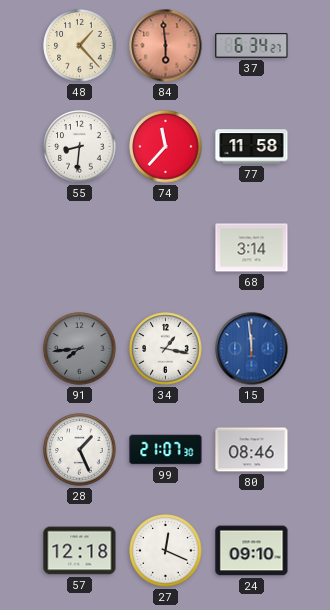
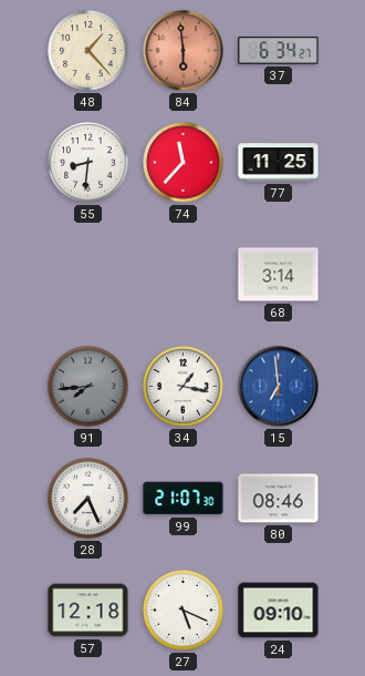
77: 11:58 -> 11:25
15: 11:59 -> 6:59
28: 1:26 -> 7:26
27: 12:19 -> 5:19
